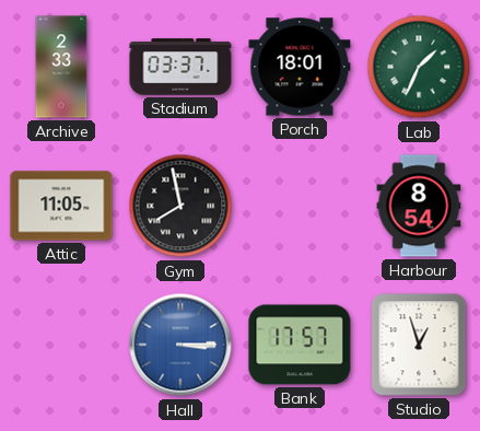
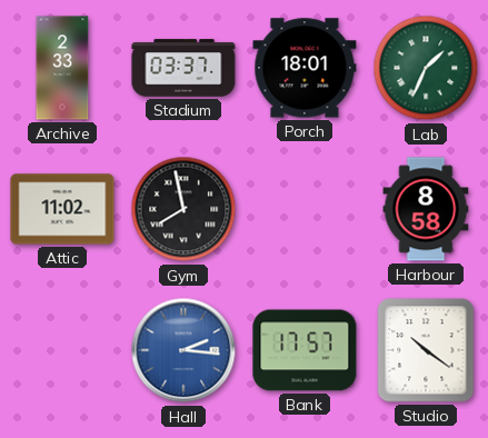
Attic: 11:05 -> 11:02
Harbour: 8:54 -> 8:58
Hall: 3:15 -> 2:16
Studio: 12:57 -> 10:21
